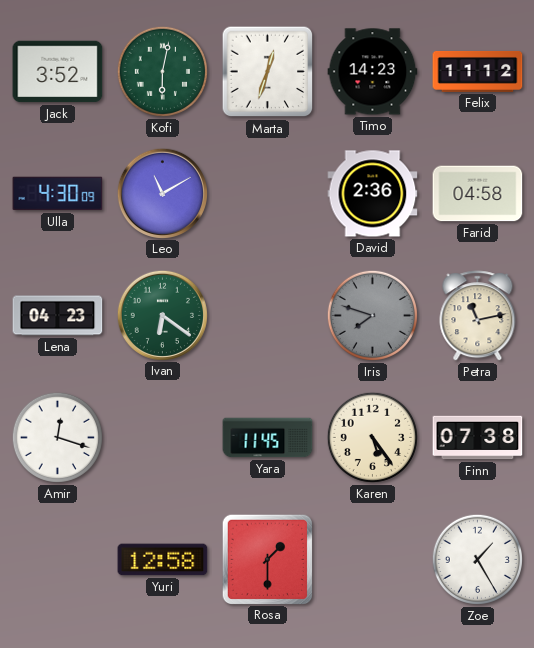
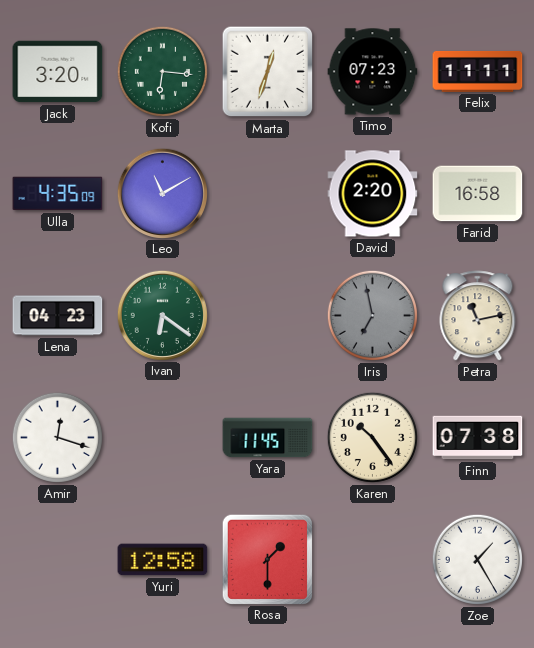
Jack: 3:52 -> 3:20
Kofi: 6:02 -> 6:16
Timo: 14:23 -> 07:23
Felix: 11:12 -> 11:11
Ulla: 4:30 -> 4:35
David: 2:36 -> 2:20
Farid: 04:58 -> 16:58
Iris: 7:48 -> 6:58
Karen: 5:24 -> 10:24
